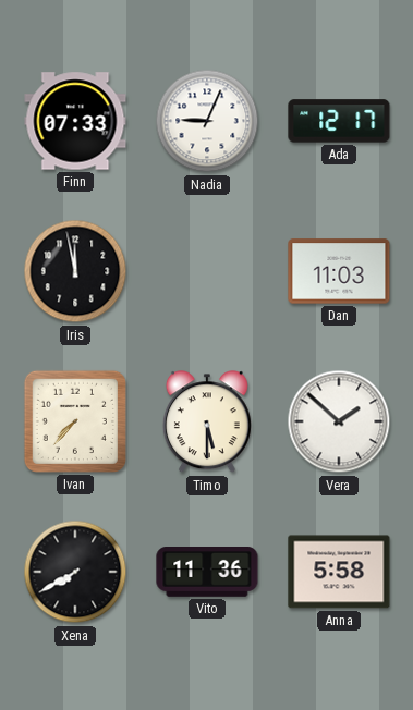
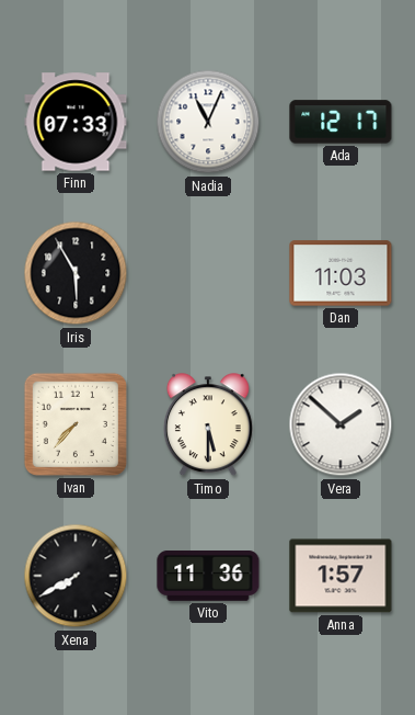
Nadia: 9:04 -> 11:04
Iris: 11:58 -> 5:55
Anna: 5:58 -> 1:57
